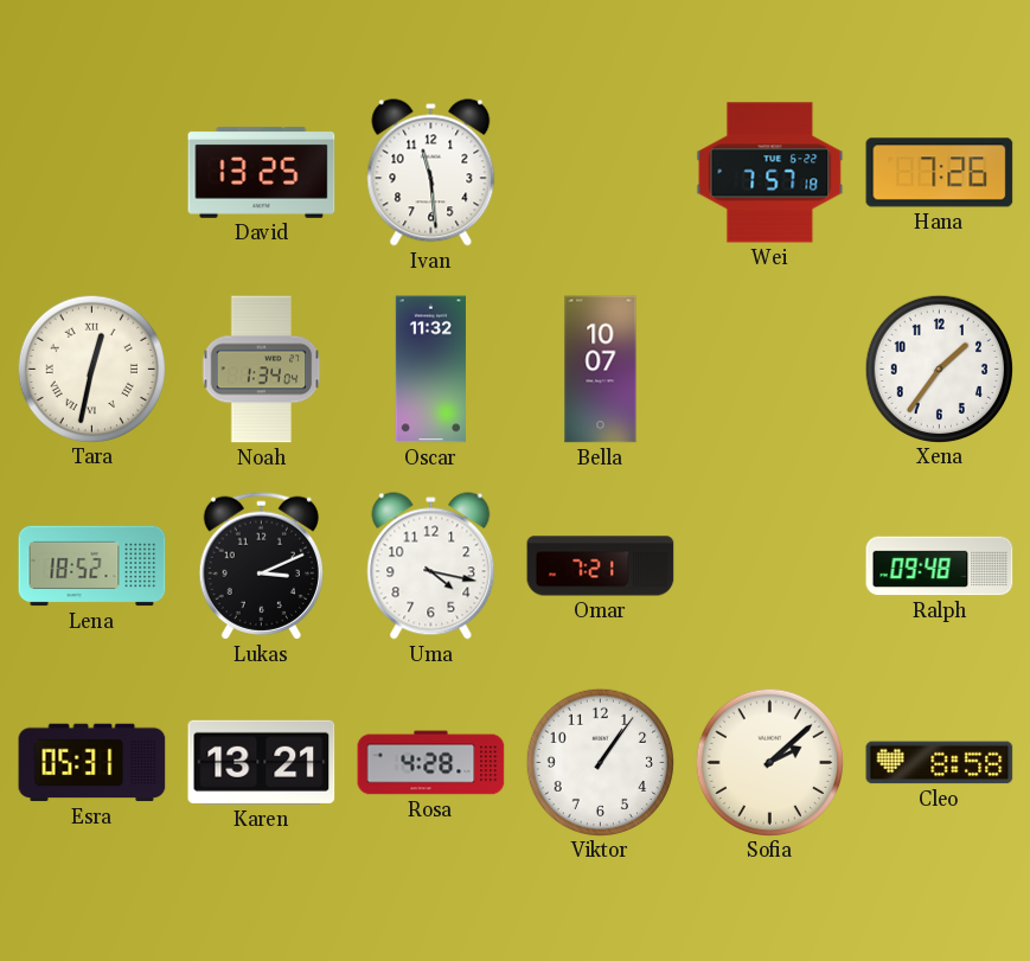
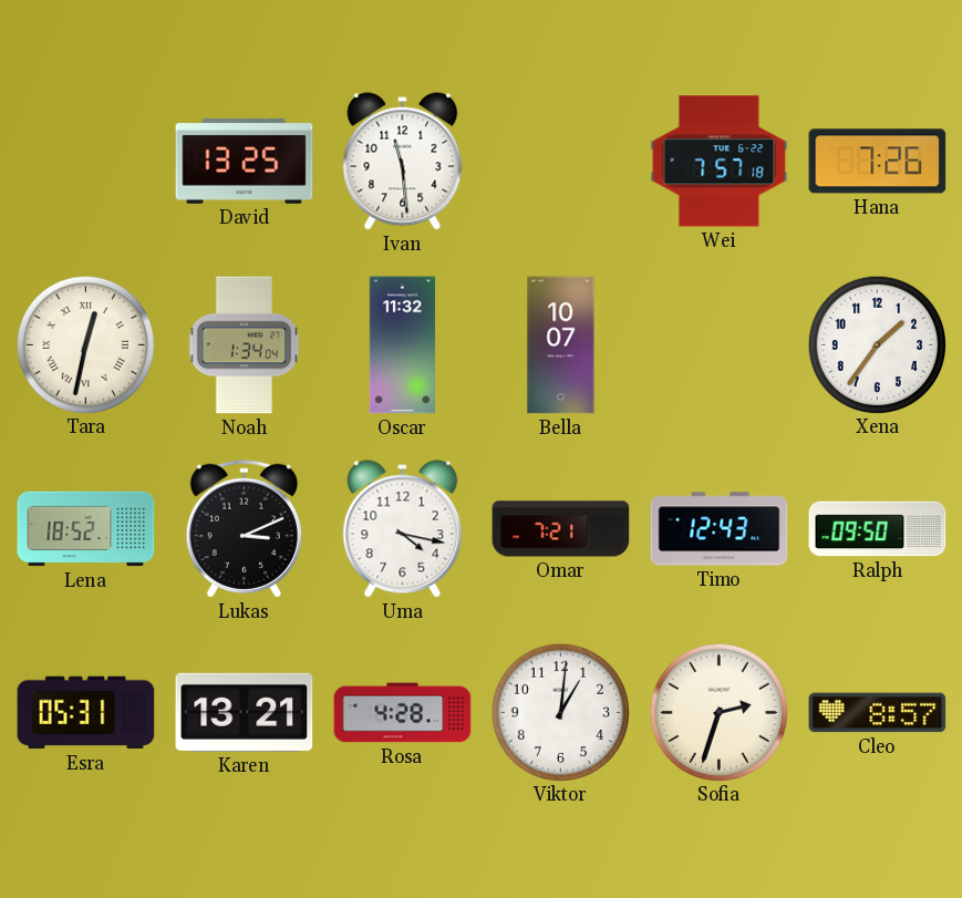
Timo: none -> 12:43
Ralph: 09:48 -> 09:50
Viktor: 1:06 -> 1:01
Sofia: 2:08 -> 2:33
Cleo: 8:58 -> 8:57
